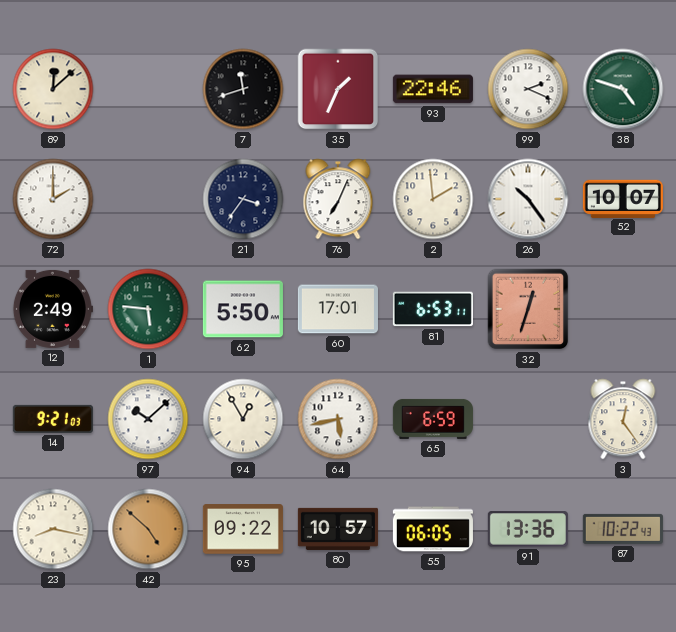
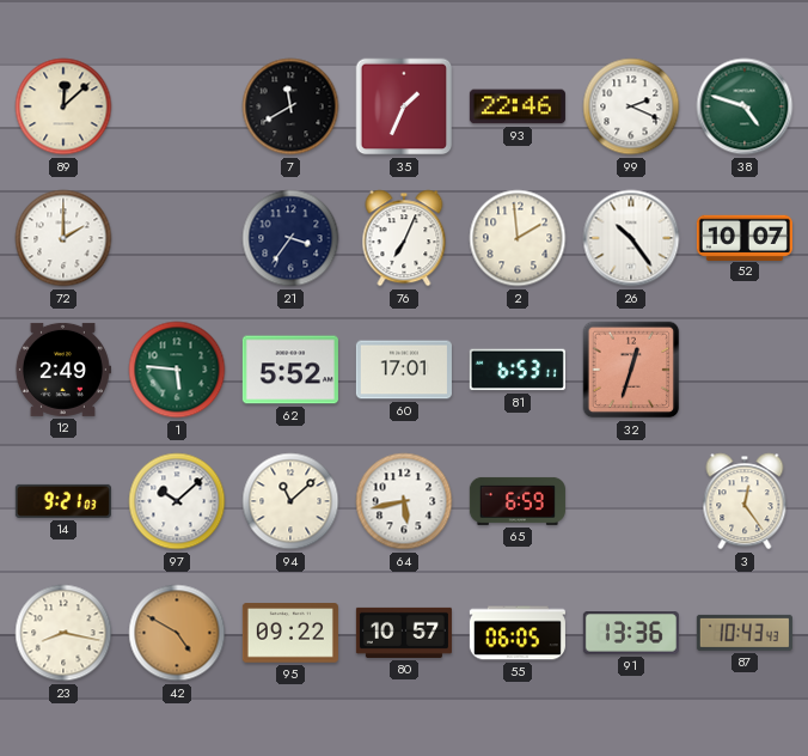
7: 11:42 -> 11:40
62: 5:50 -> 5:52
94: 12:55 -> 11:08
42: 4:52 -> 4:50
87: 10:22 -> 10:43
